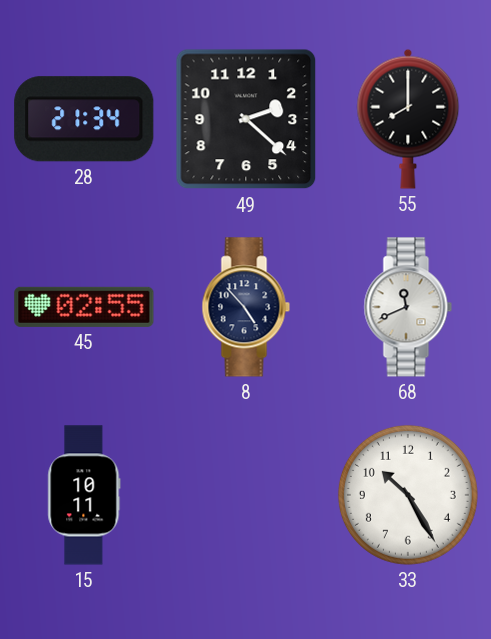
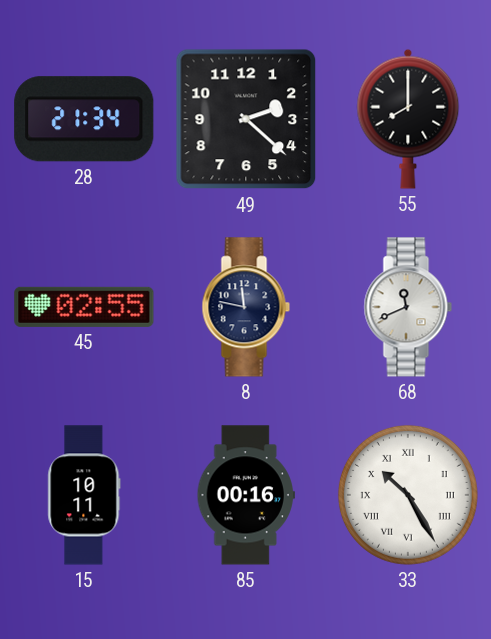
8: 4:53 -> 11:47
85: none -> 00:16
33 numerals: Arabic -> Roman
